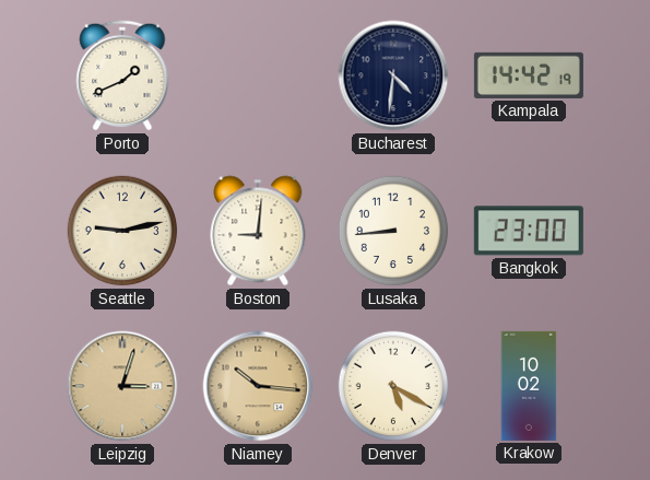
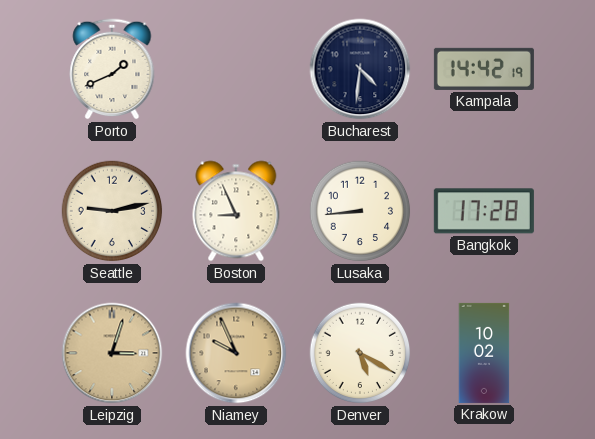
Boston: 9:01 -> 8:56
Bangkok: 23:00 -> 17:28
Niamey: 10:16 -> 9:56
